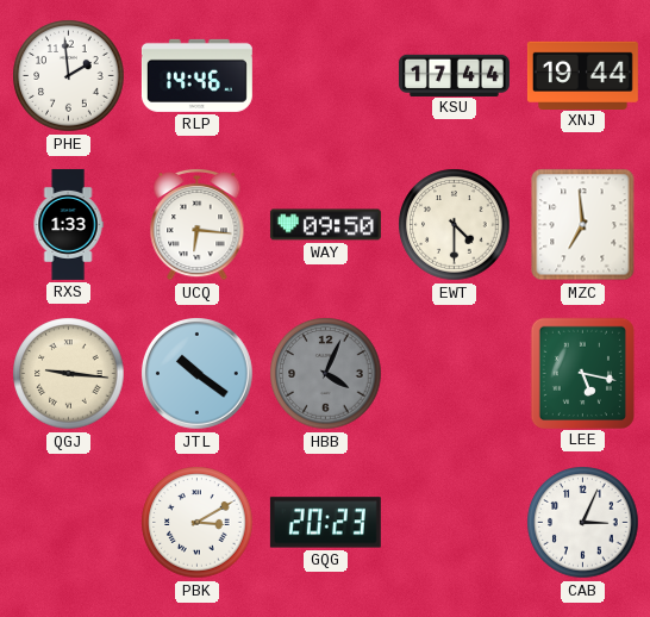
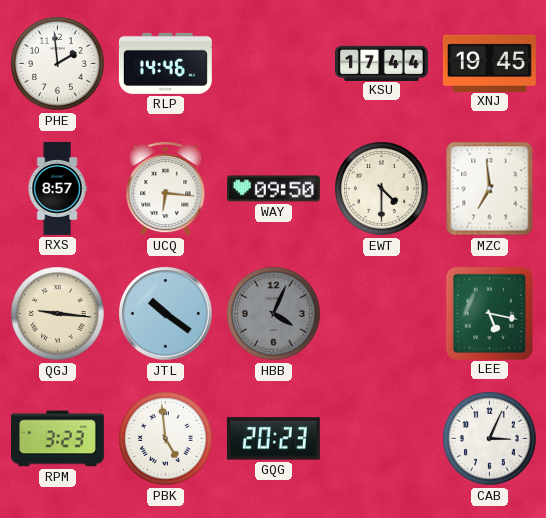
XNJ: 19:44 -> 19:45
RXS: 1:33 -> 8:57
RPM: none -> 3:23
PBK: 3:10 -> 4:59
